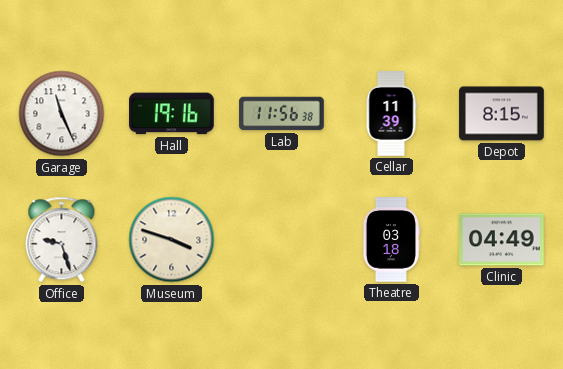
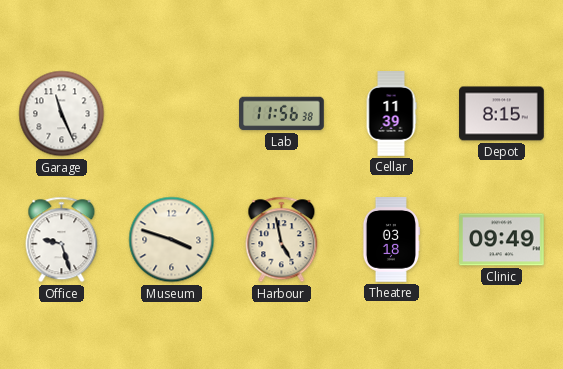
Hall: 19:16 -> none
Harbour: none -> 4:58
Clinic: 04:49 -> 09:49
